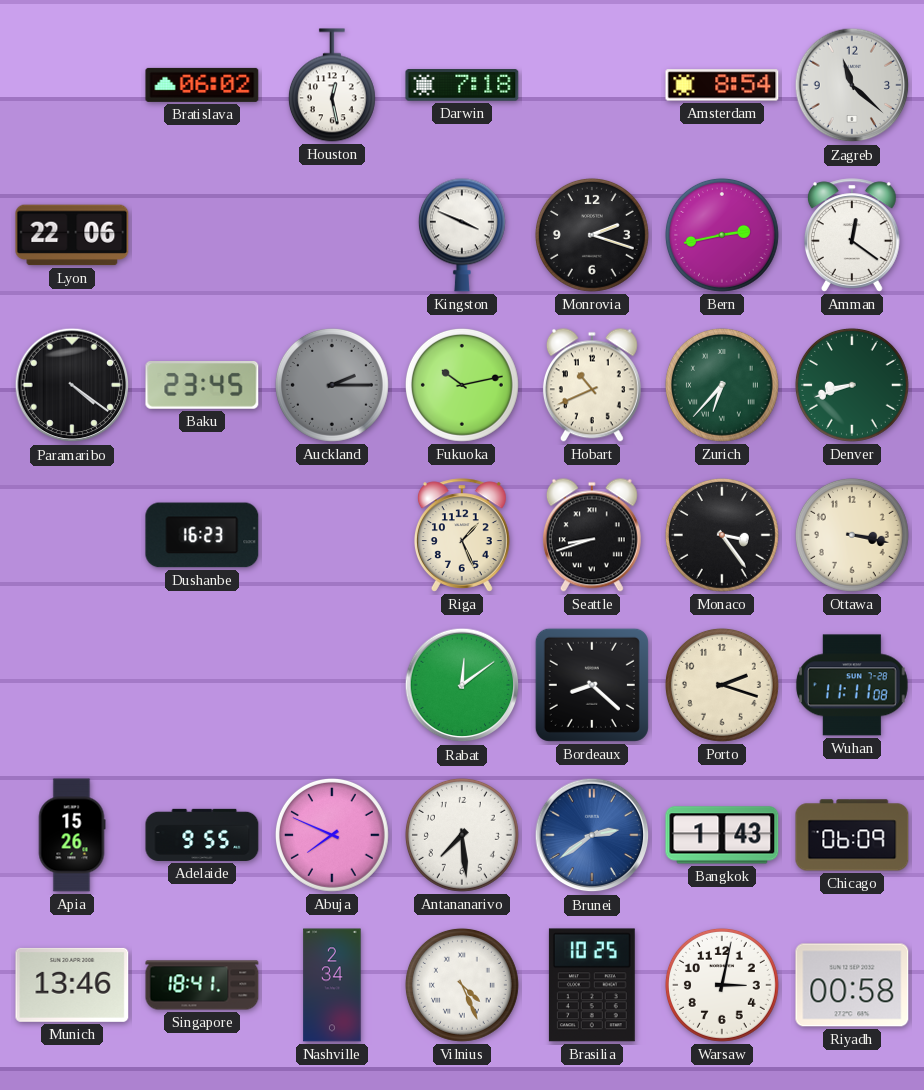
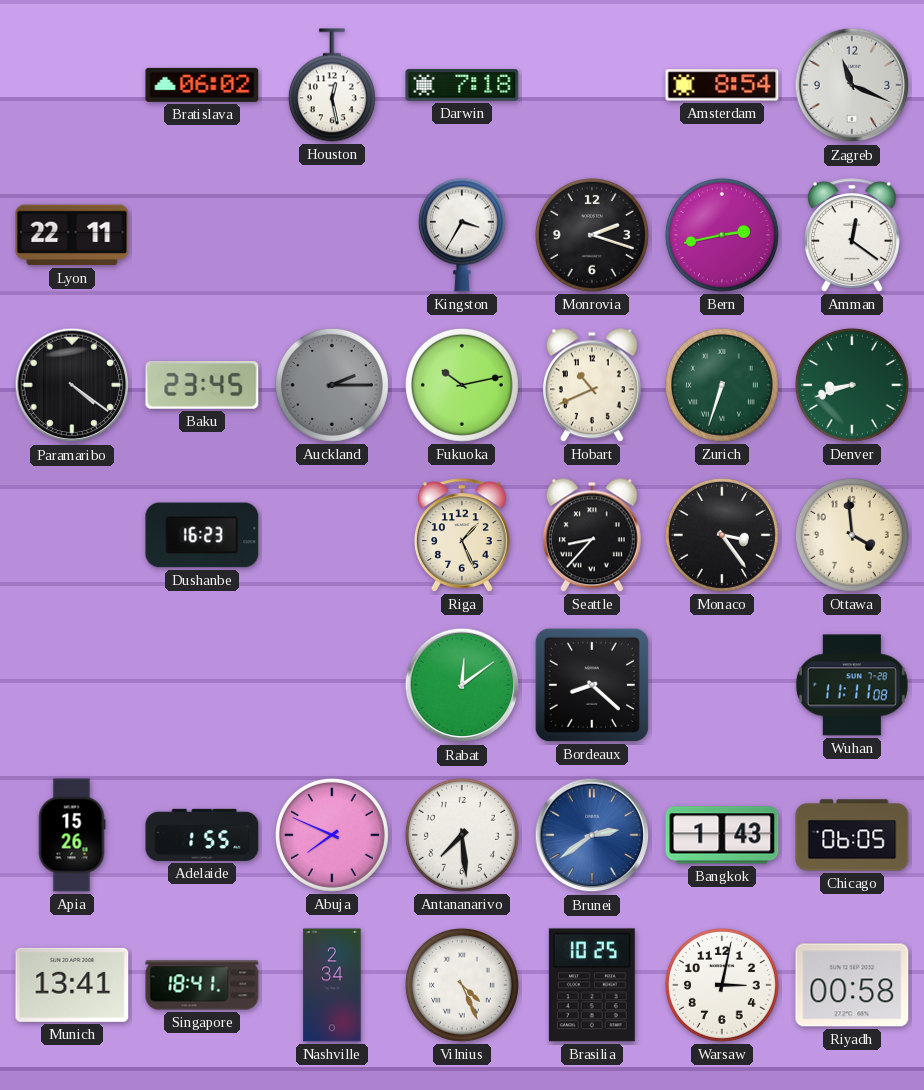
Zagreb: 11:22 -> 11:19
Lyon: 22:06 -> 22:11
Kingston: 3:49 -> 3:35
Zurich: 6:37 -> 6:33
Seattle: 8:42 -> 8:37
Ottawa: 3:17 -> 3:59
Porto: 2:18 -> none
Adelaide: 9:55 -> 1:55
Chicago: 06:09 -> 06:05
Munich: 13:46 -> 13:41
